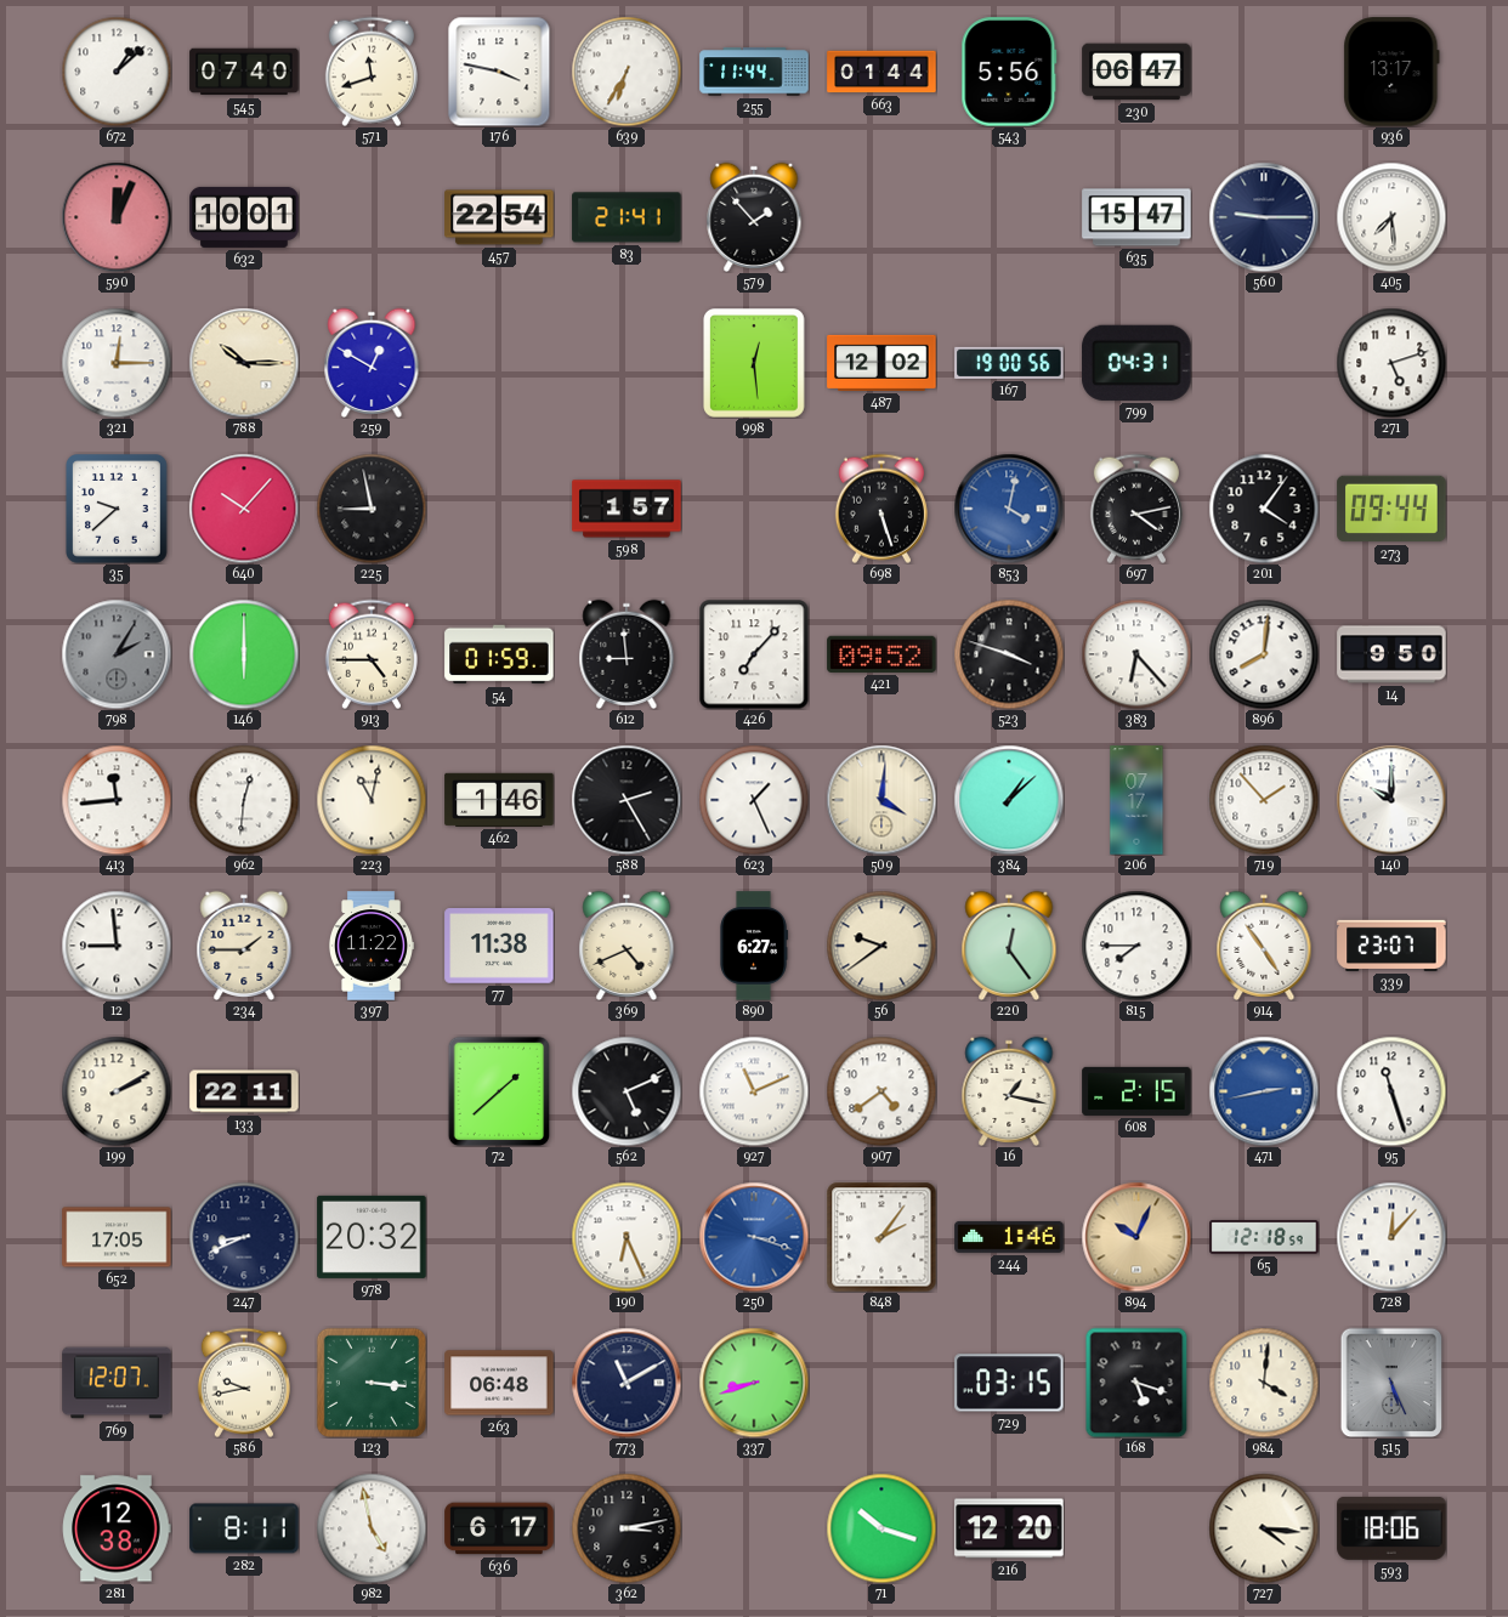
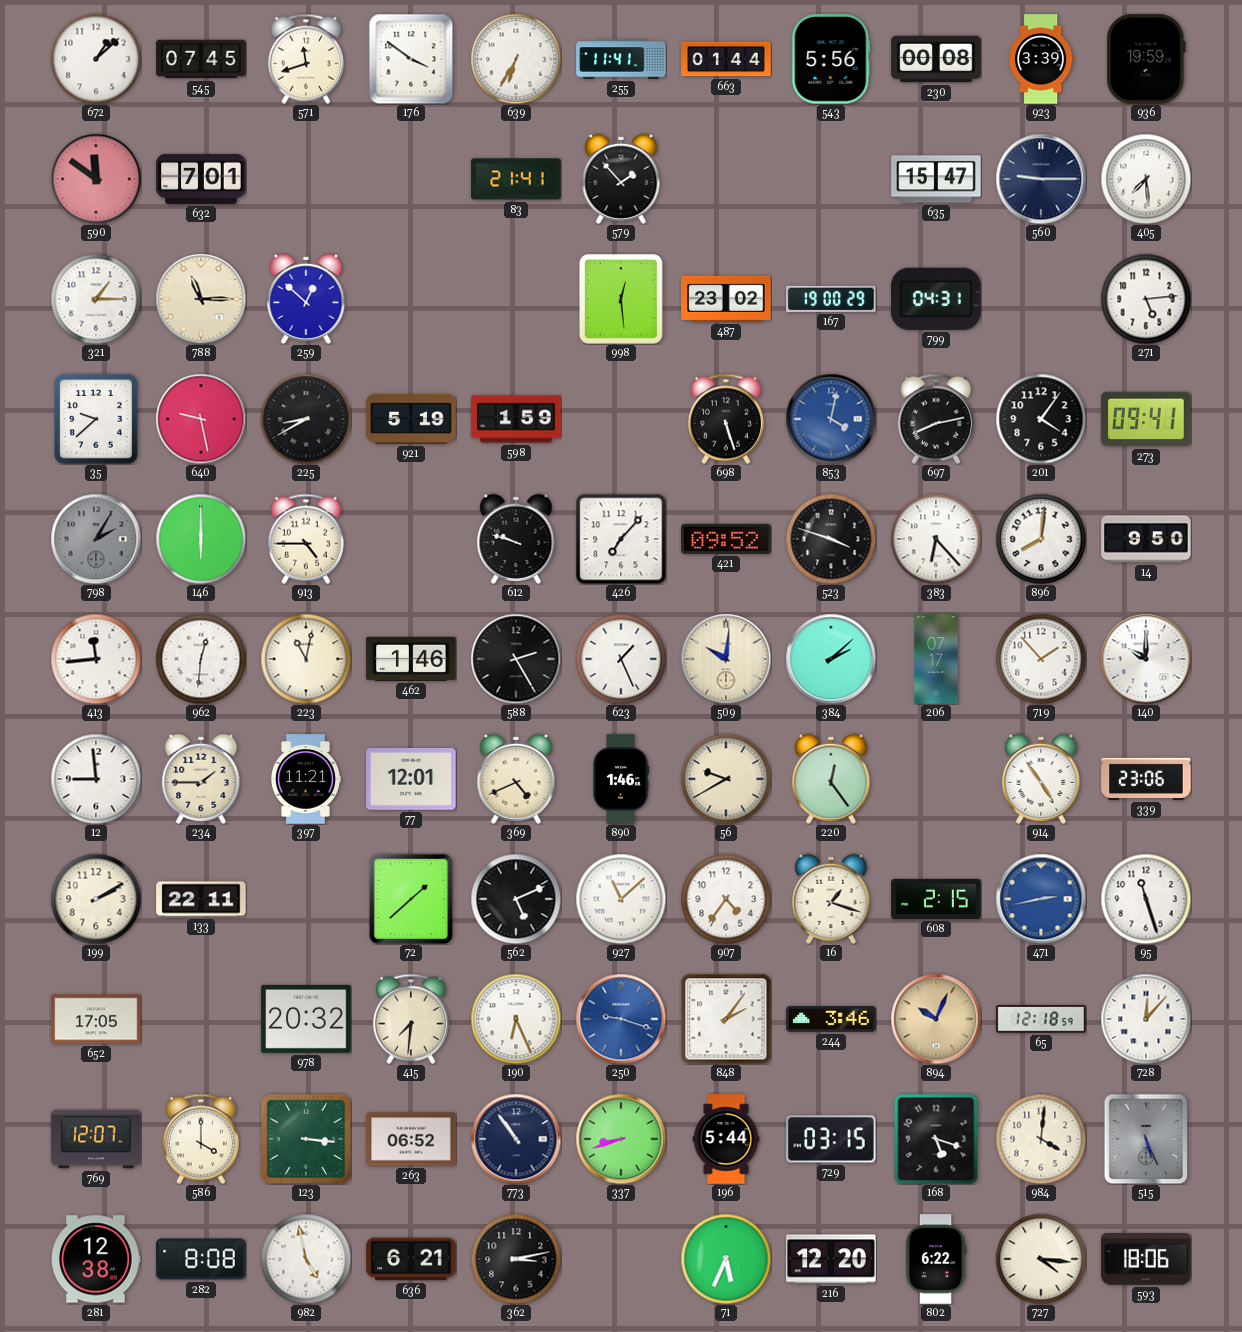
545: 07:40 -> 07:45
176: 3:47 -> 3:51
255: 11:44 -> 11:41
230: 06:47 -> 00:08
923: none -> 3:39
936: 13:17 -> 19:59
590: 12:04 -> 11:51
632: 10:01 -> 7:01
457: 22:54 -> none
321: 12:15 -> 1:15
788: 10:15 -> 11:15
259: 12:50 -> 12:52
487: 12:02 -> 23:02
167: 19:00:56 -> 19:00:29
271: 5:12 -> 5:14
640: 10:07 -> 9:28
225: 8:58 -> 8:40
921: none -> 5:19
598: 1:57 -> 1:59
697: 4:13 -> 8:13
273: 09:44 -> 09:41
54: 01:59 -> none
612: 8:59 -> 9:48
509: 4:01 -> 10:01
384: 1:08 -> 2:08
397: 11:22 -> 11:21
77: 11:38 -> 12:01
890: 6:27 -> 1:46
56: 9:39 -> 9:40
815: 7:45 -> none
339: 23:07 -> 23:06
927: 11:11 -> 11:08
907: 4:39 -> 4:36
16: 1:17 -> 1:18
247: 8:41 -> none
415: none -> 7:31
250: 3:18 -> 9:18
244: 1:46 -> 3:46
586: 9:43 -> 4:00
263: 06:48 -> 06:52
773: 11:10 -> 10:54
196: none -> 5:44
282: 8:11 -> 8:08
636: 6:17 -> 6:21
71: 10:18 -> 5:34
802: none -> 6:22
